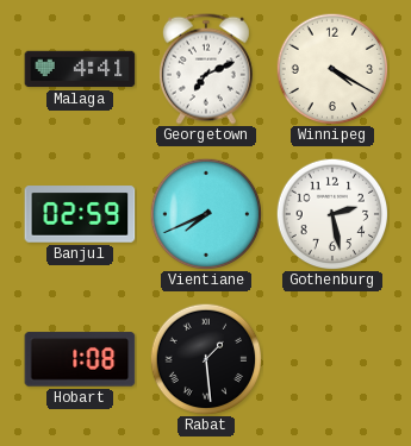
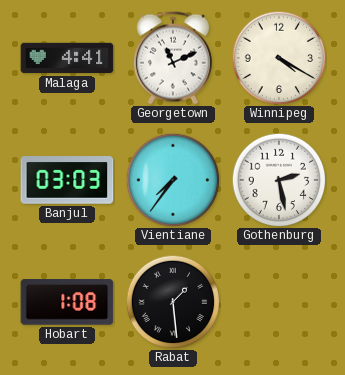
Georgetown: 7:11 -> 11:11
Banjul: 02:59 -> 03:03
Vientiane: 7:41 -> 7:36
